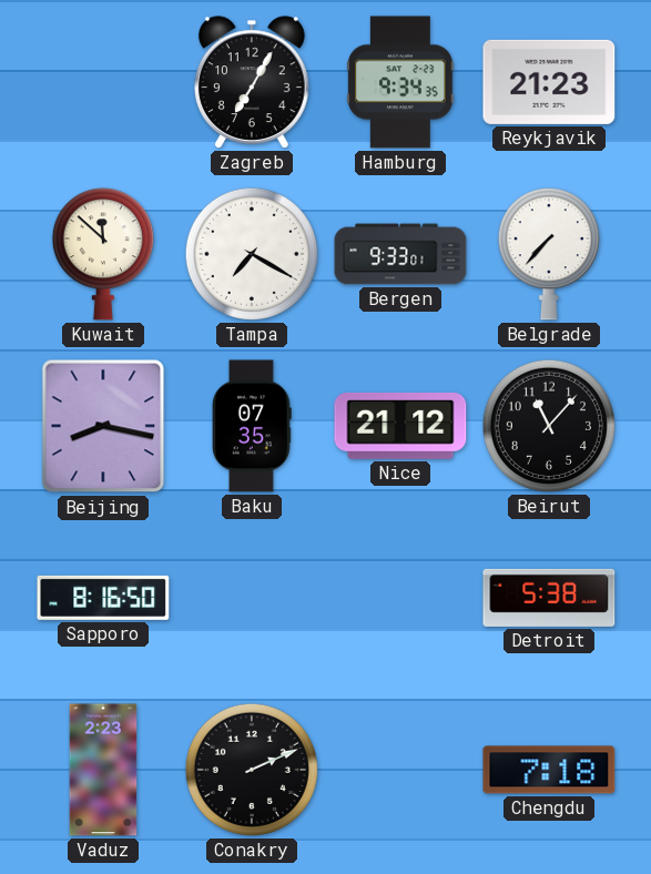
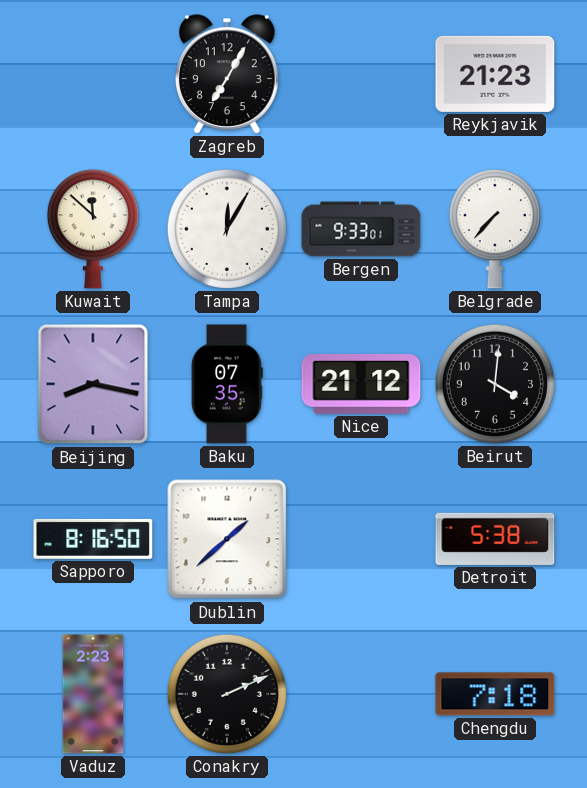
Hamburg: 9:34 -> none
Tampa: 7:20 -> 12:05
Beirut: 11:07 -> 4:01
Dublin: none -> 1:38
